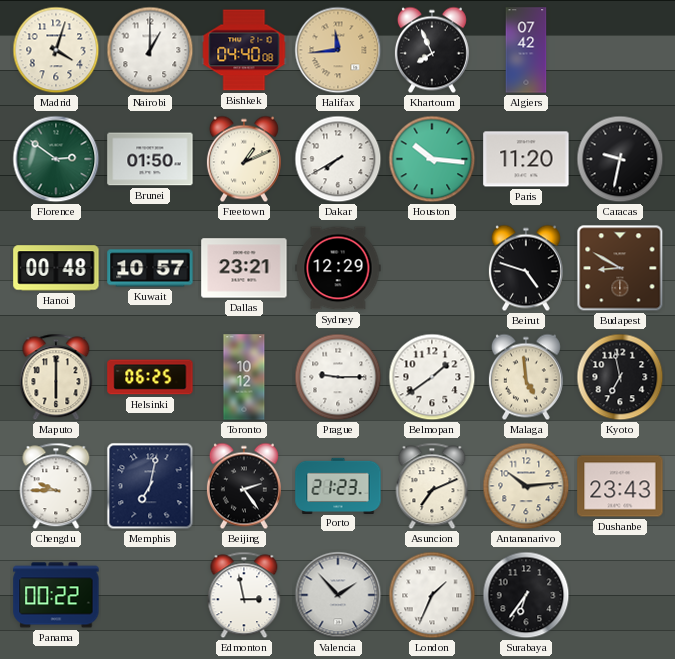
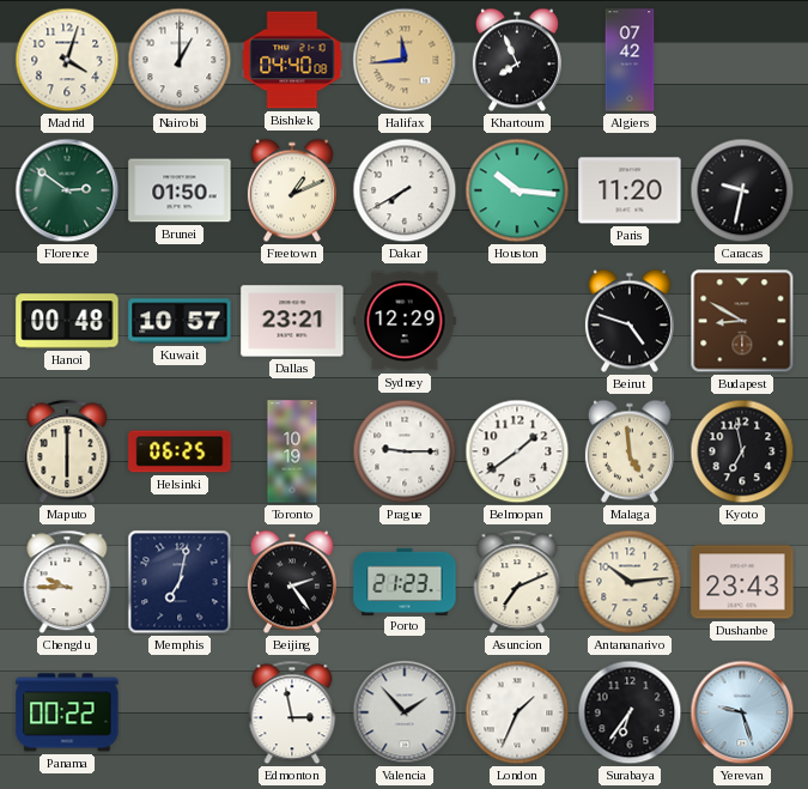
Toronto: 10:12 -> 10:19
Yerevan: none -> 9:27
